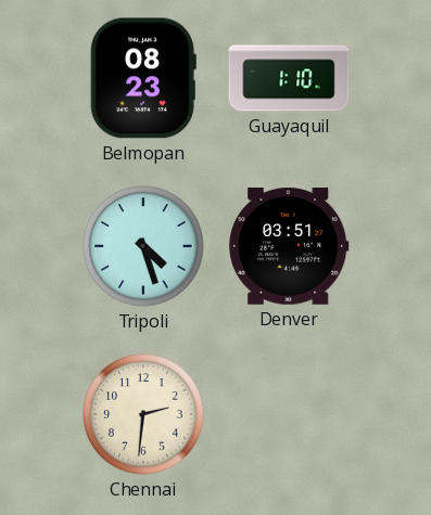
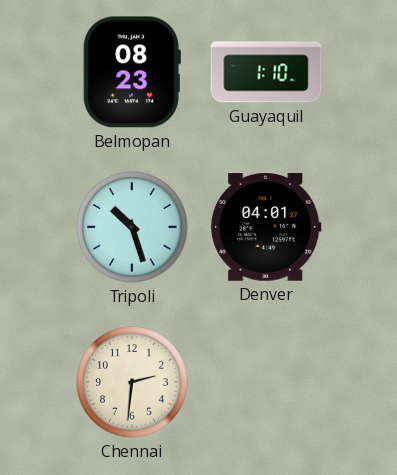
Tripoli: 4:27 -> 10:27
Denver: 03:51 -> 04:01
